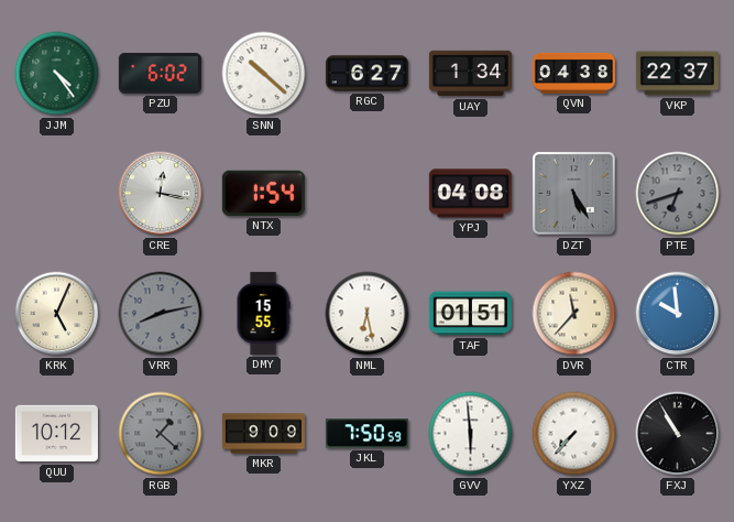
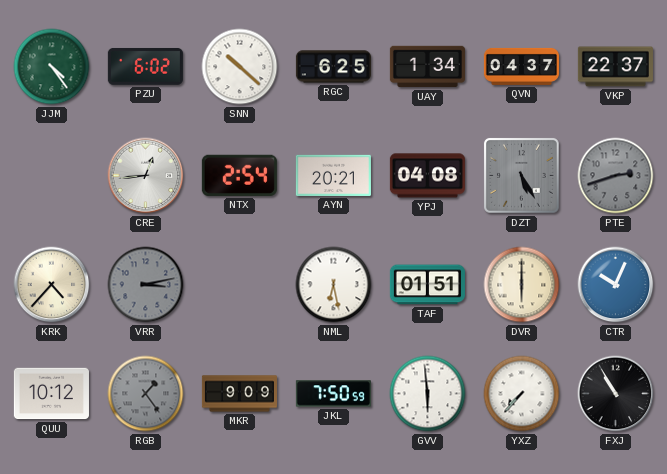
RGC: 6:27 -> 6:25
QVN: 04:38 -> 04:37
CRE: 12:17 -> 12:44
NTX: 1:54 -> 2:54
AYN: none -> 20:21
PTE: 6:42 -> 2:42
KRK: 5:04 -> 4:37
VRR: 8:13 -> 3:13
DMY: 15:55 -> none
DVR: 11:37 -> 6:00
CTR: 9:59 -> 10:04
RGB: 1:22 -> 1:24
